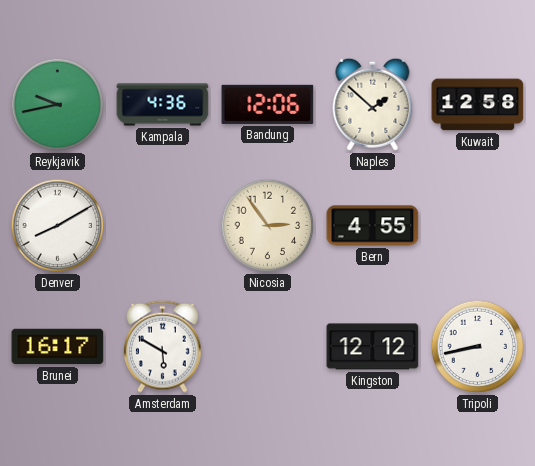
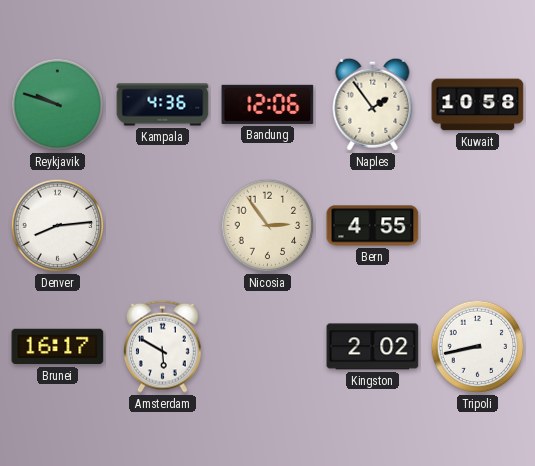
Reykjavik: 9:43 -> 9:48
Naples: 1:52 -> 1:54
Kuwait: 12:58 -> 10:58
Denver: 8:10 -> 8:14
Kingston: 12:12 -> 2:02
